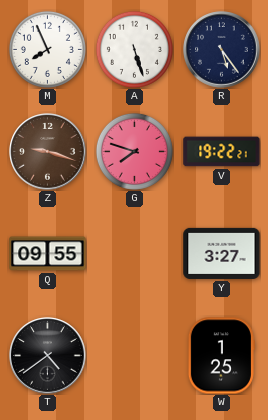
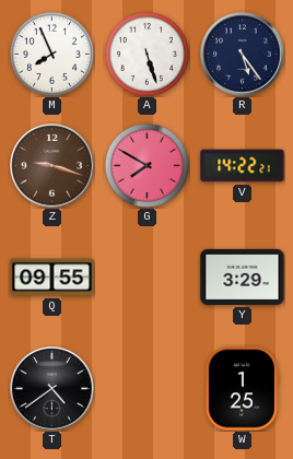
G: 7:48 -> 7:50
V: 19:22 -> 14:22
Y: 3:27 -> 3:29
